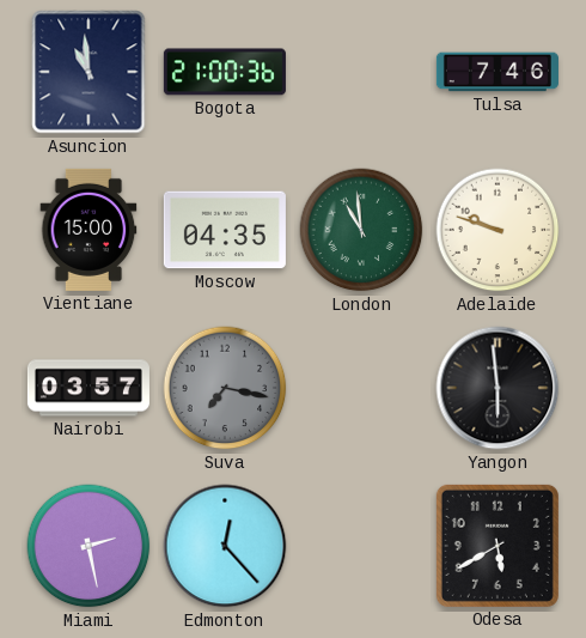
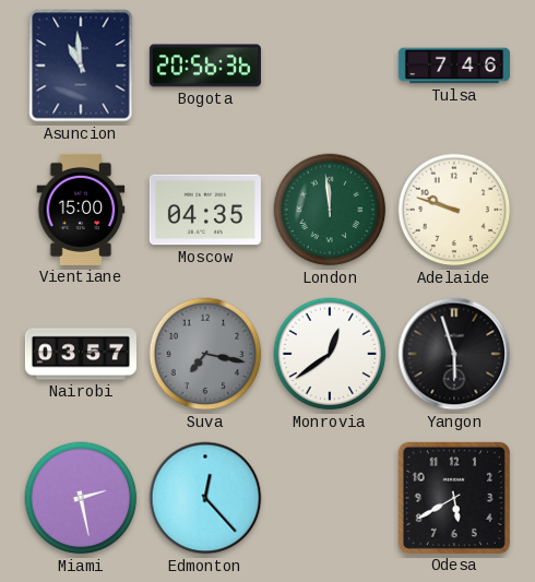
Bogota: 21:00 -> 20:56
London: 10:59 -> 11:59
Monrovia: none -> 12:39
Yangon: 5:59 -> 5:57
